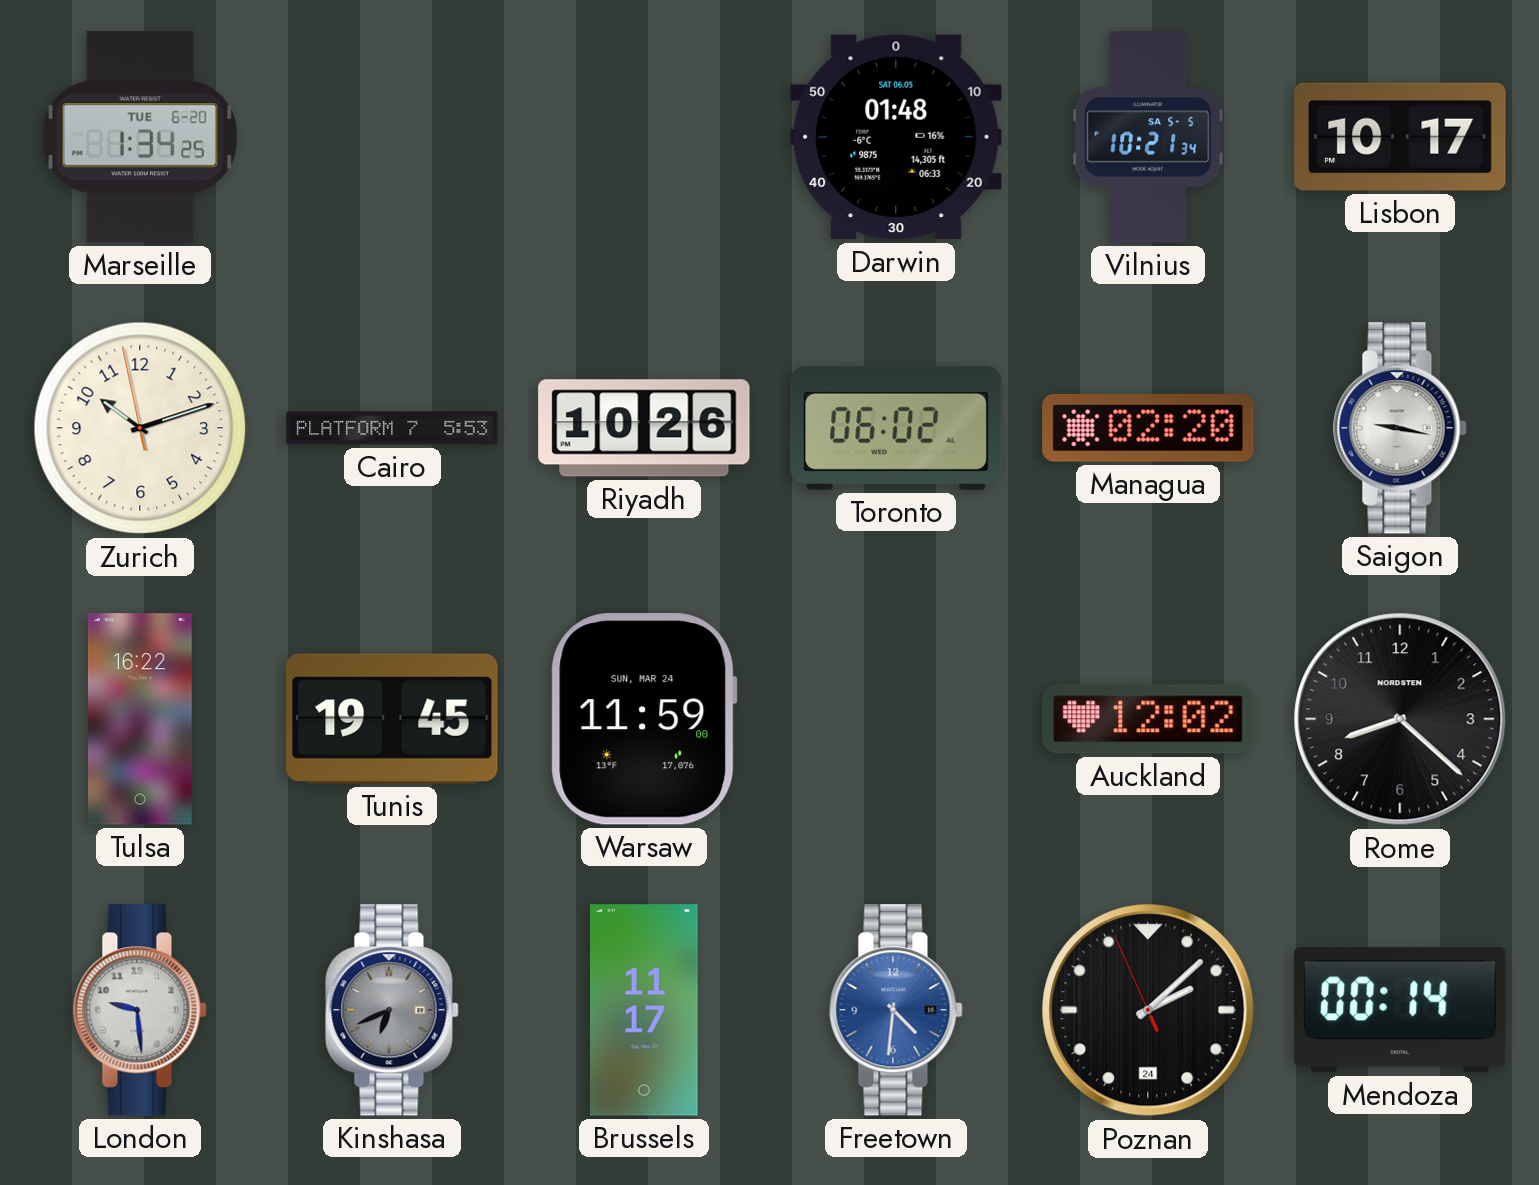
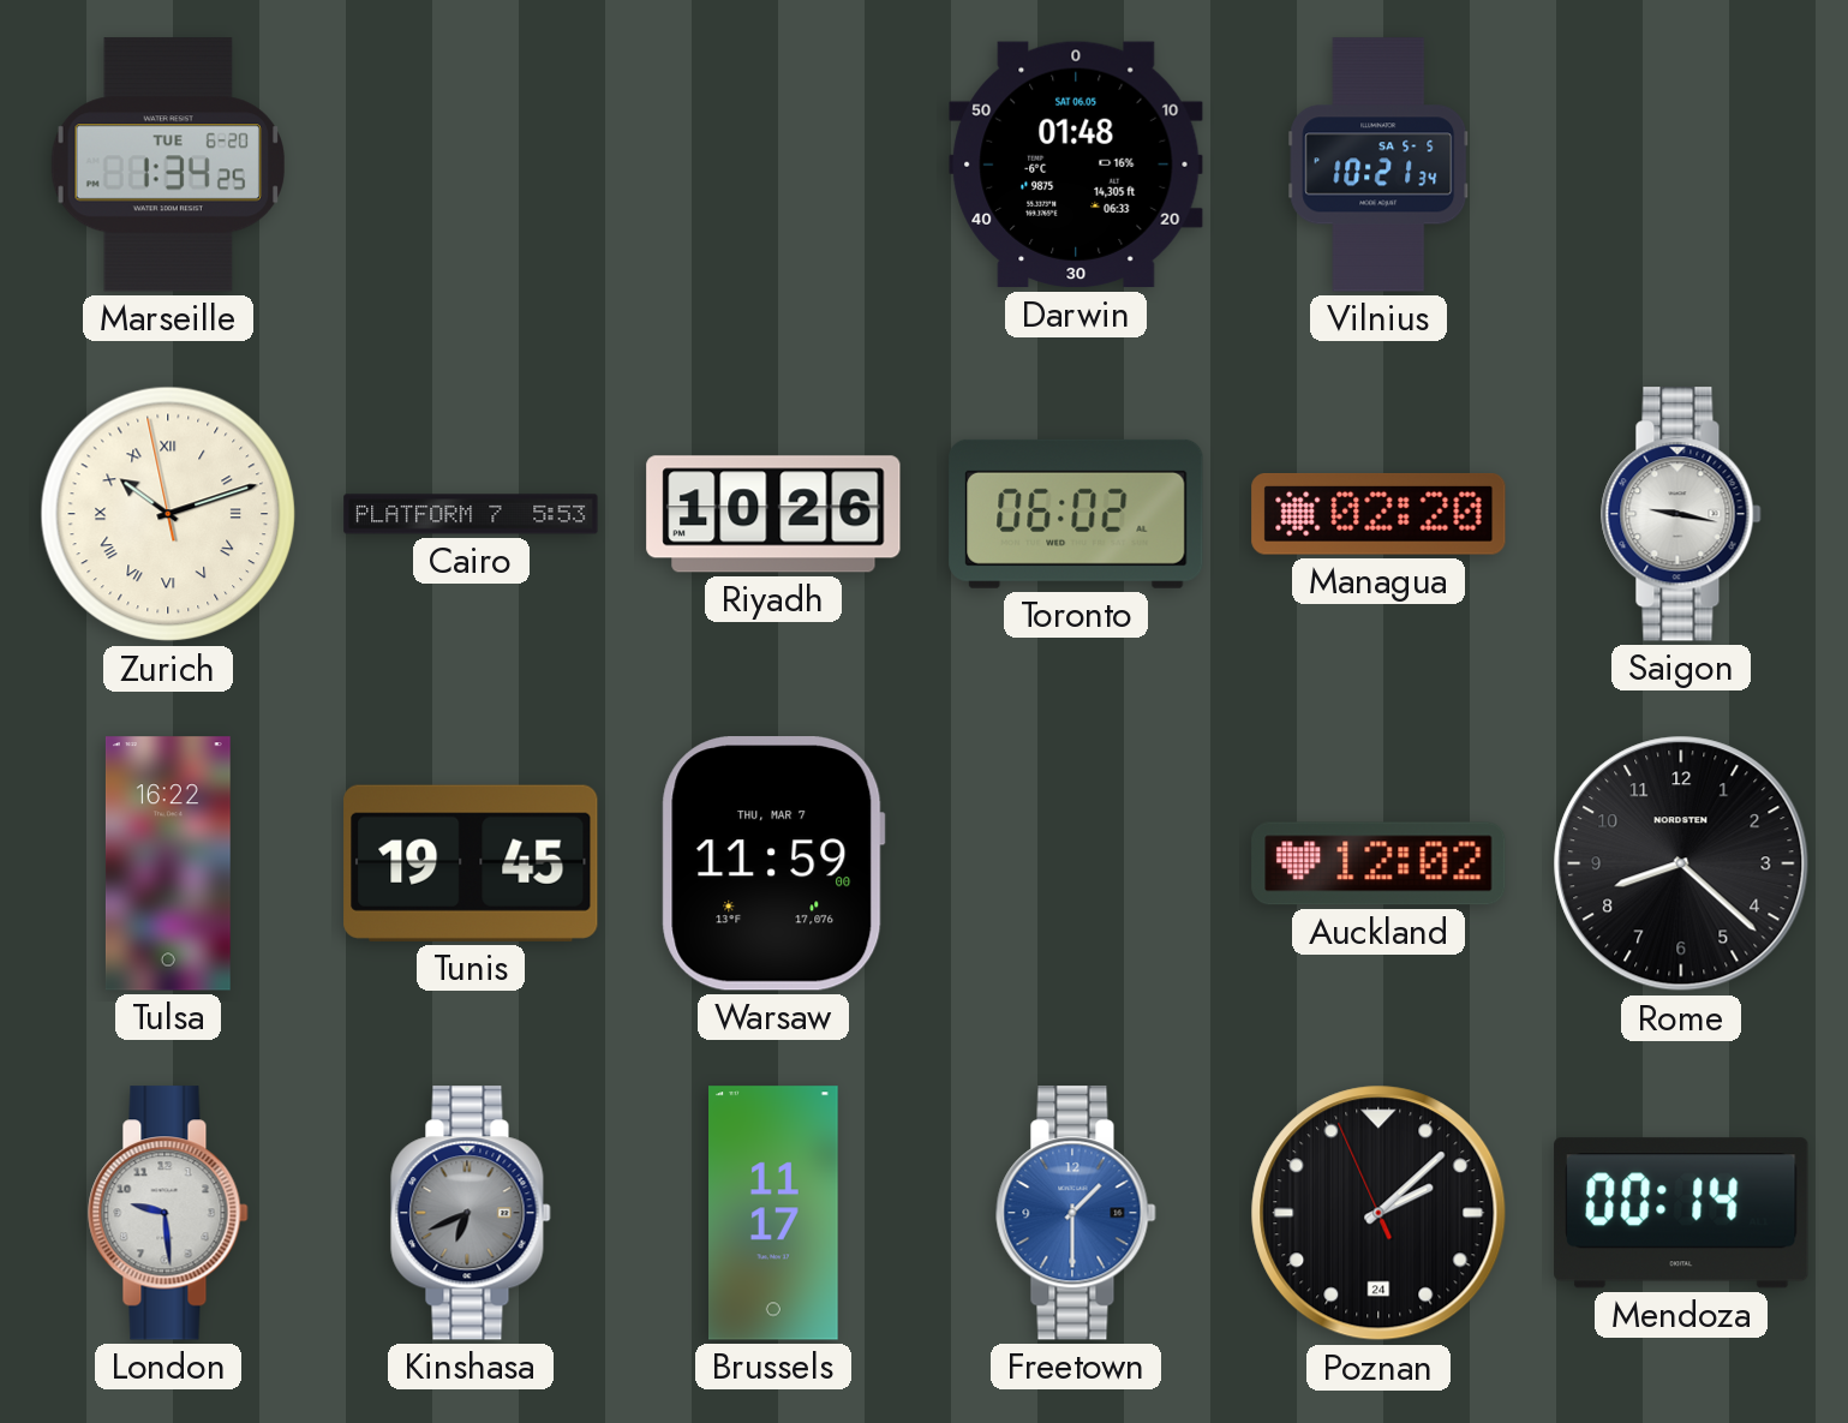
Lisbon: 10:17 -> none
Zurich numerals: Arabic -> Roman
Warsaw date: SUN, MAR 24 -> THU, MAR 7
Freetown: 4:31 -> 1:30
